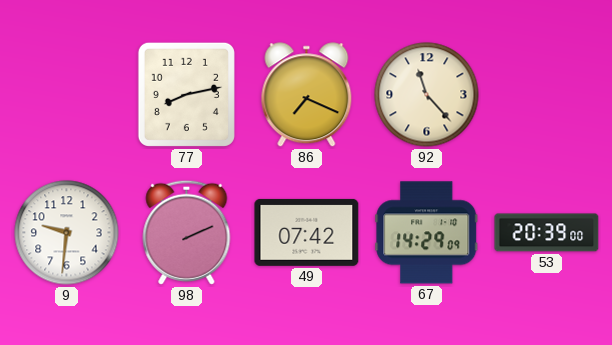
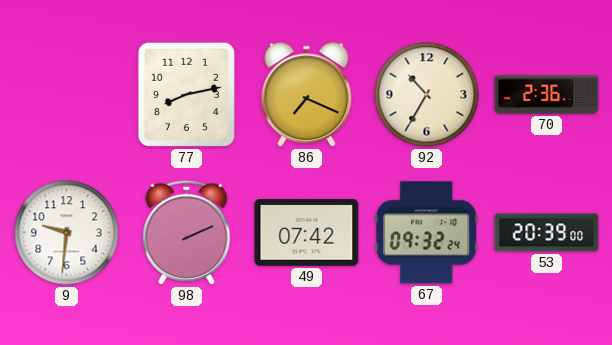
92: 11:23 -> 10:35
70: none -> 2:36
67: 14:29 -> 09:32
